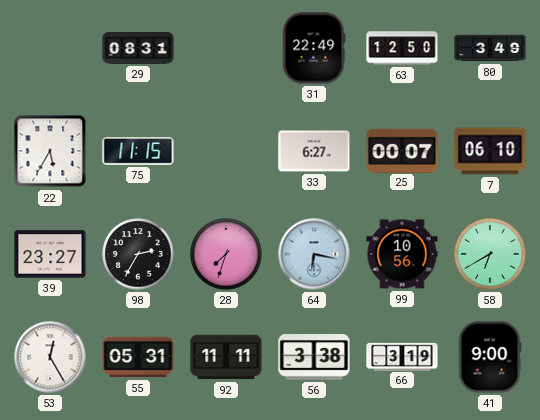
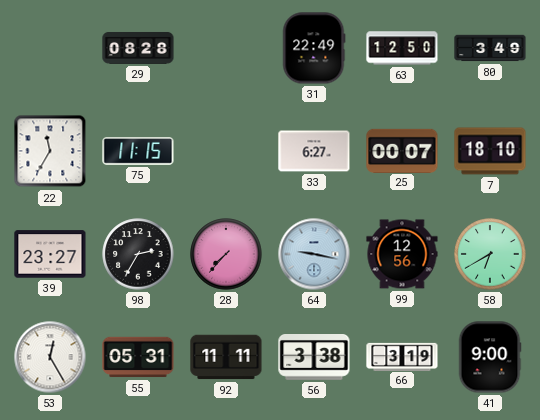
29: 08:31 -> 08:28
22: 5:35 -> 11:35
7: 06:10 -> 18:10
28: 7:33 -> 7:37
64: 6:17 -> 9:17
99: 10:56 -> 12:56
